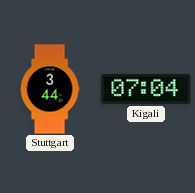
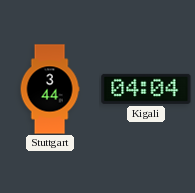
Kigali: 07:04 -> 04:04
